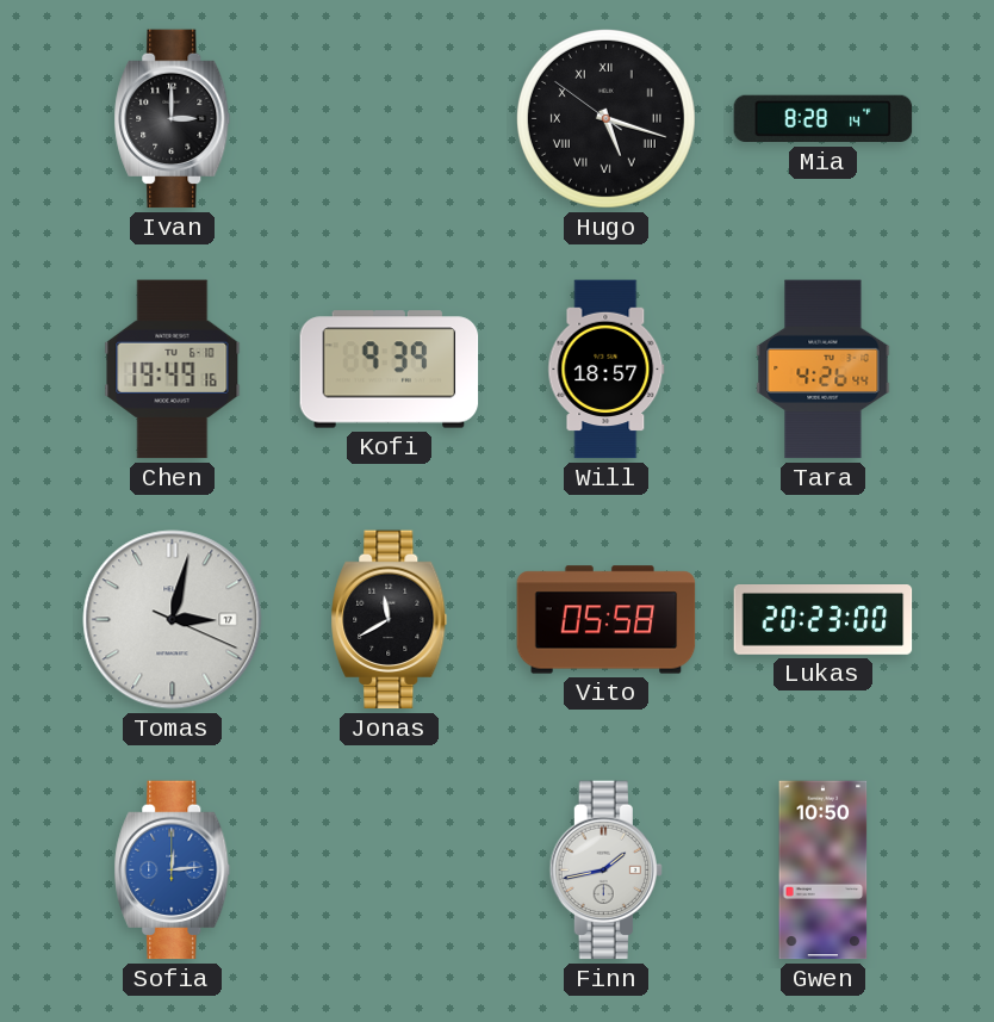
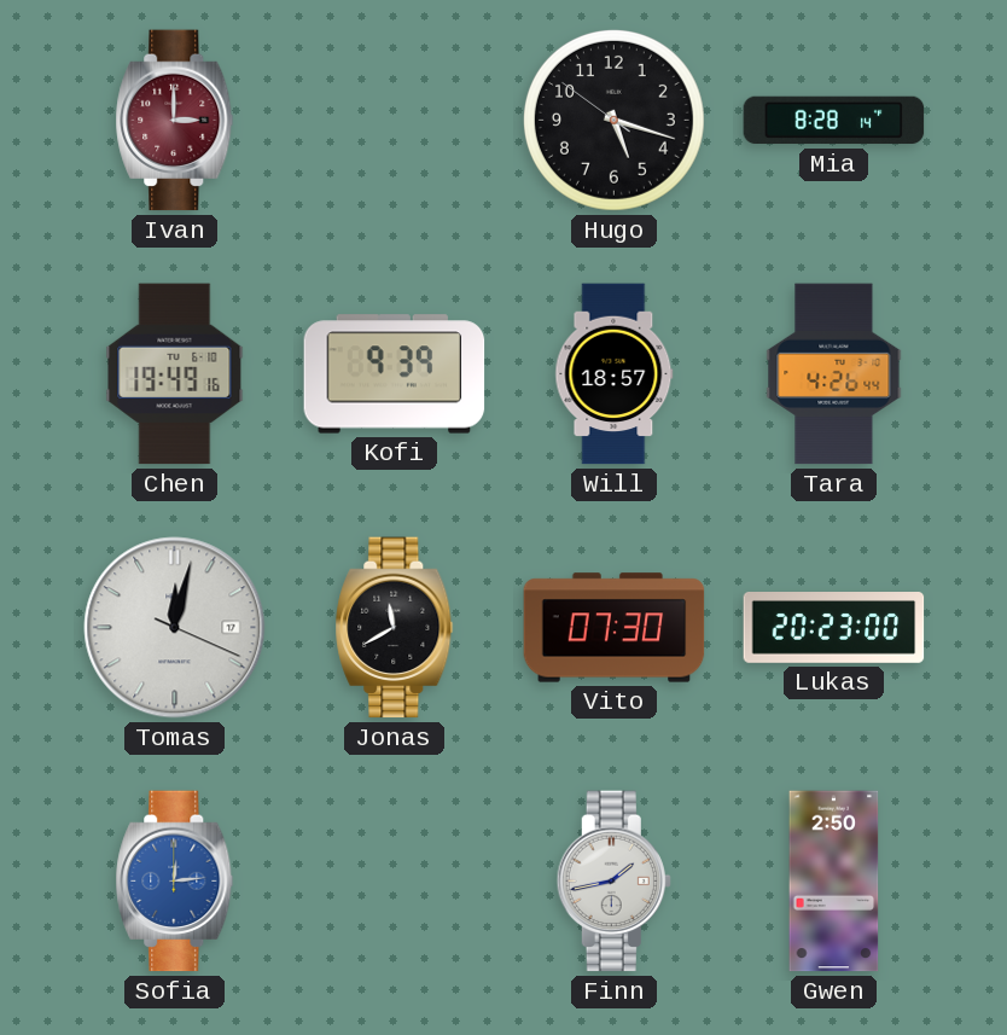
Ivan dial: black -> burgundy
Hugo numerals: Roman -> Arabic
Tomas: 3:02 -> 12:02
Vito: 05:58 -> 07:30
Gwen: 10:50 -> 2:50
